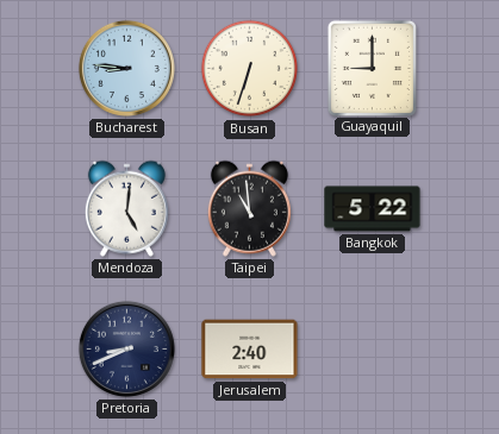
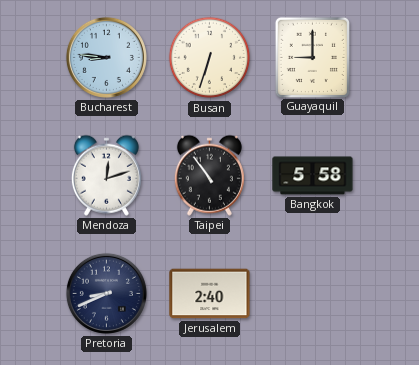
Mendoza: 5:01 -> 12:12
Taipei: 10:59 -> 10:54
Bangkok: 5:22 -> 5:58
